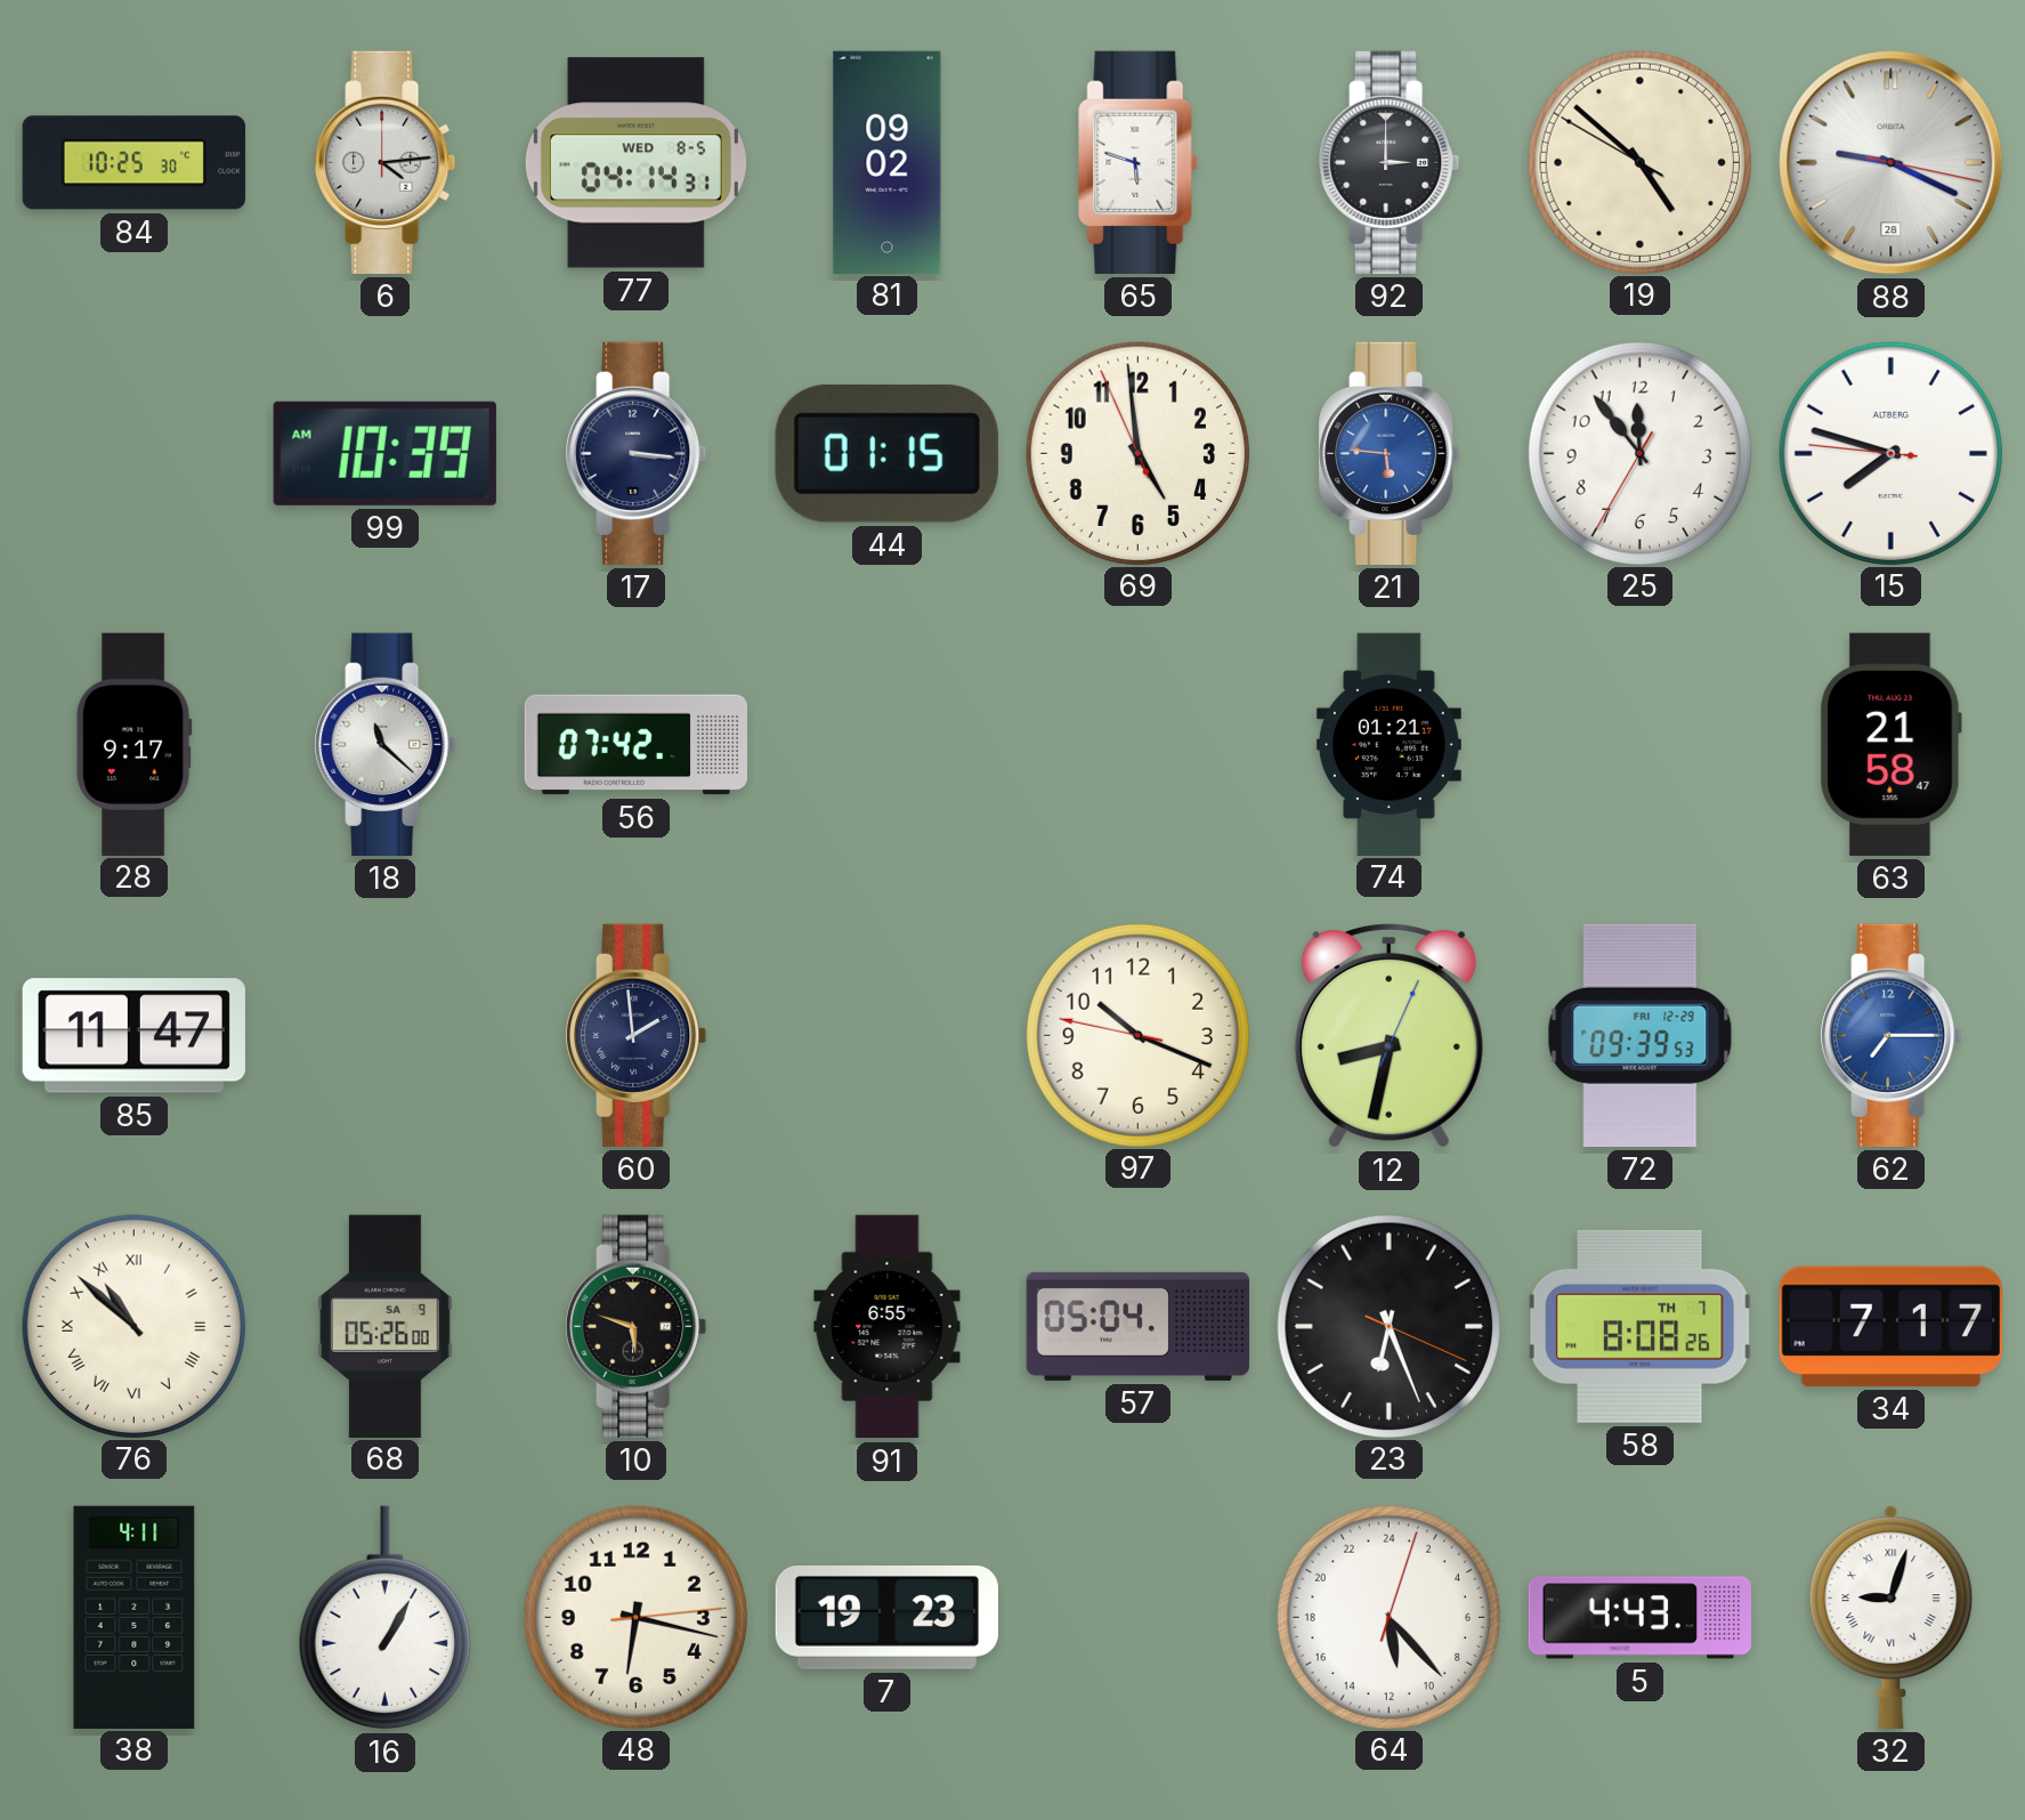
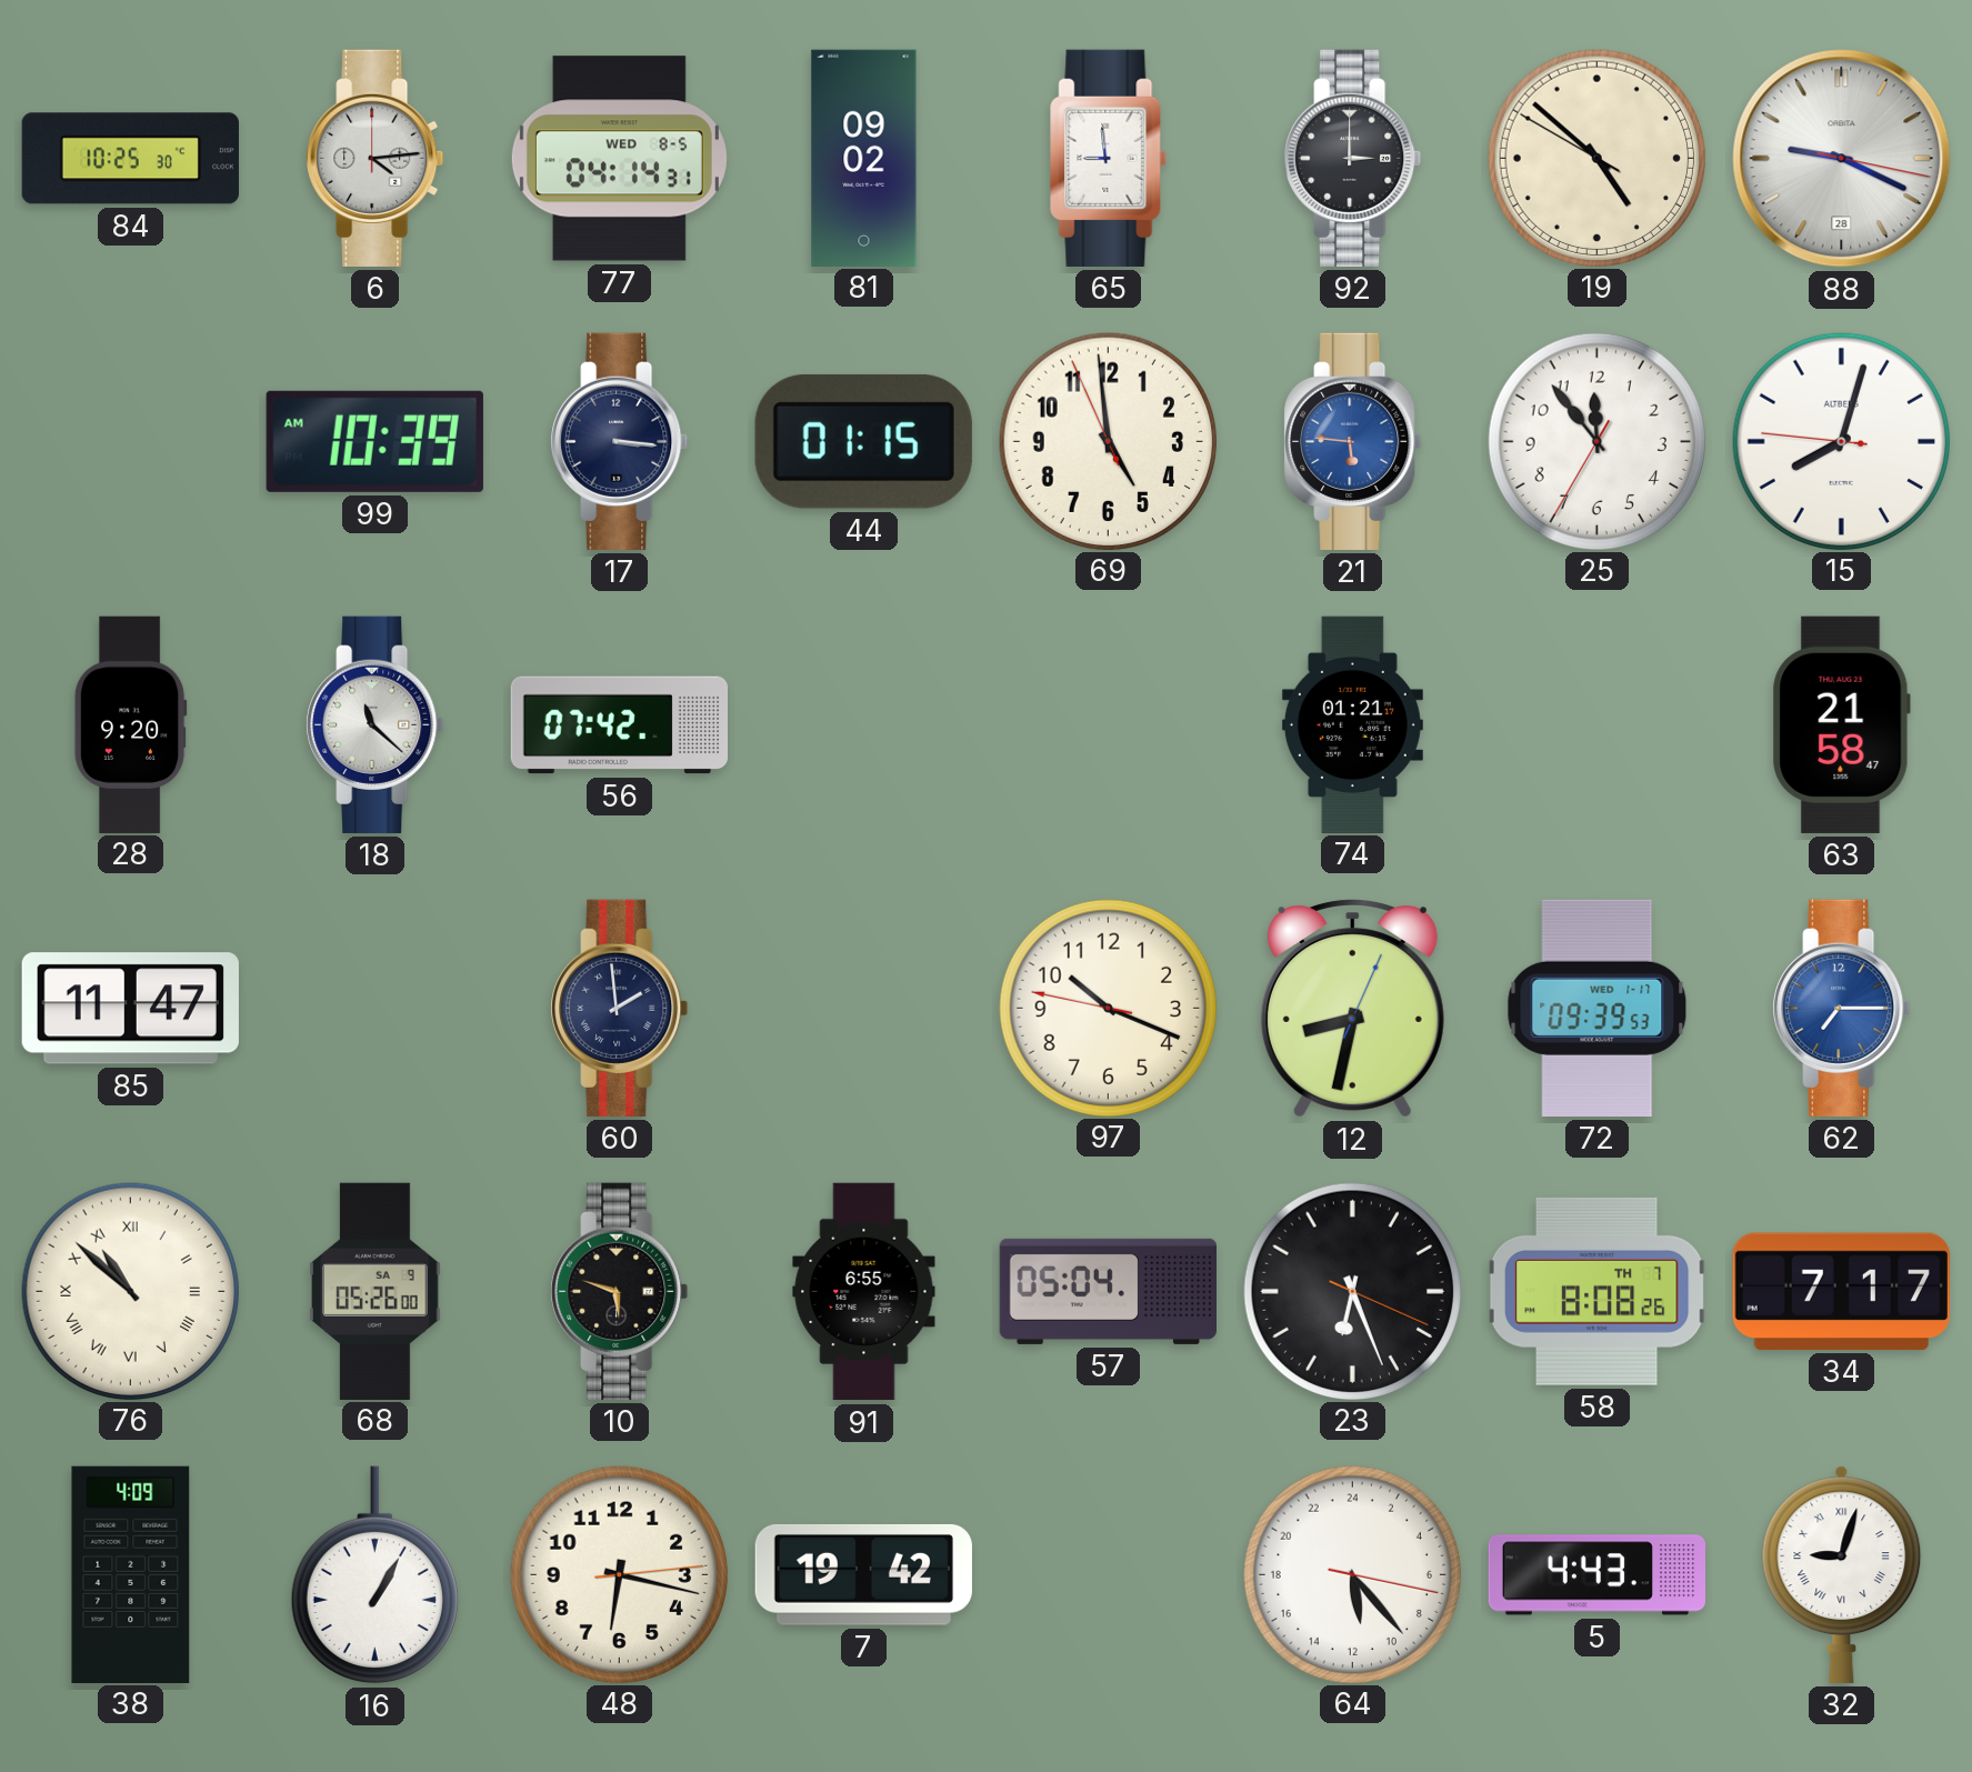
65: 5:48 -> 8:59
15: 7:47 -> 8:02
28: 9:17 -> 9:20
72 date: FRI 12-29 -> WED 1-17
38: 4:11 -> 4:09
7: 19:23 -> 19:42
64: 11:23:03 -> 11:23:17
